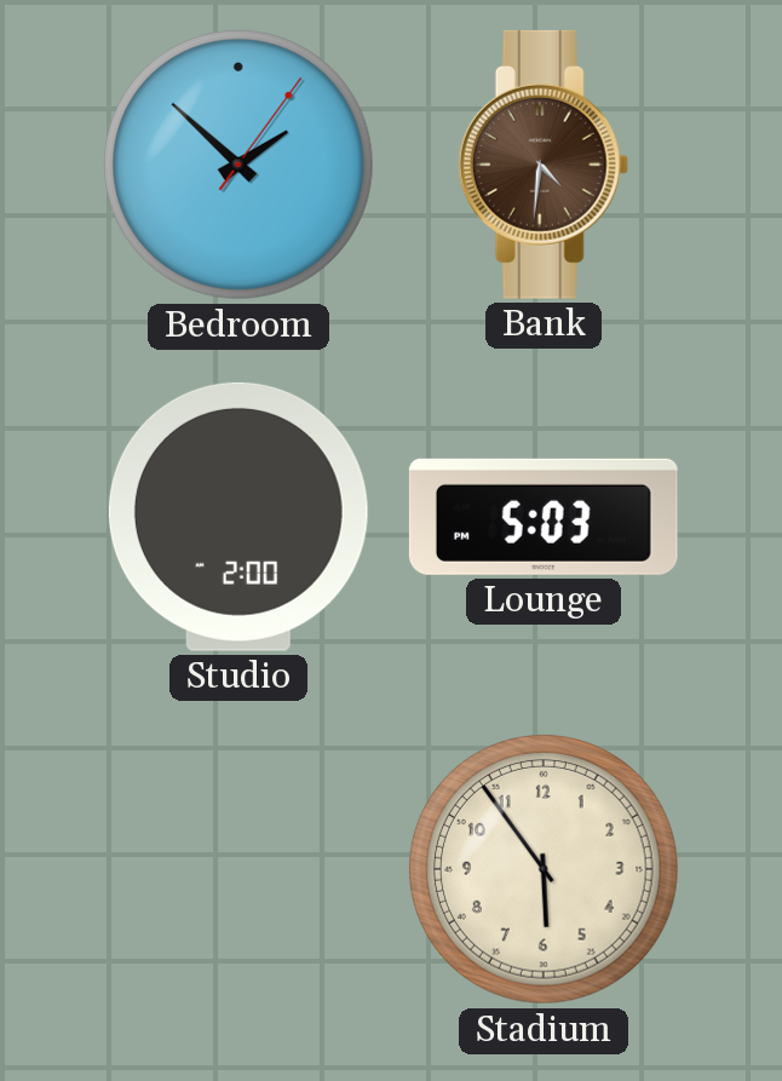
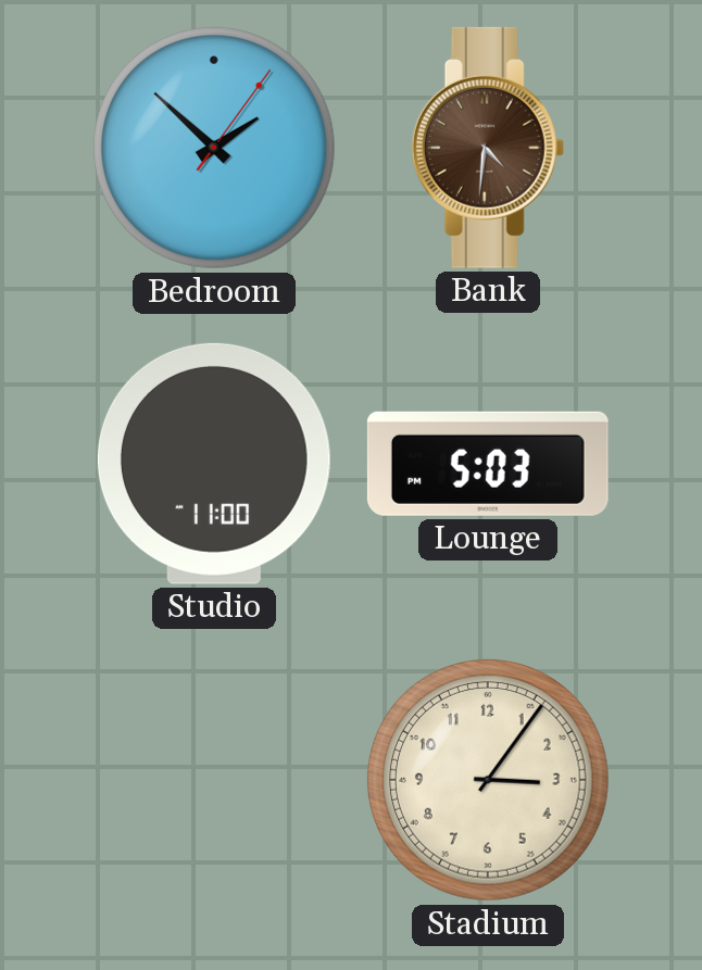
Studio: 2:00 -> 11:00
Stadium: 5:54 -> 3:06
